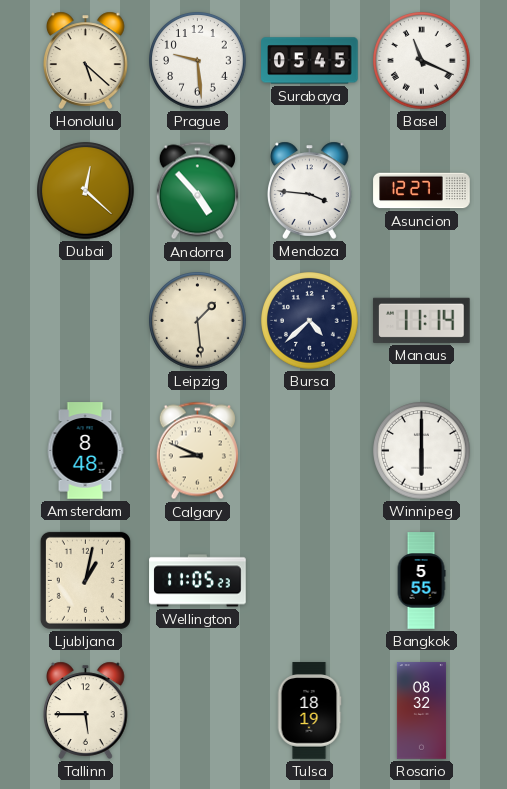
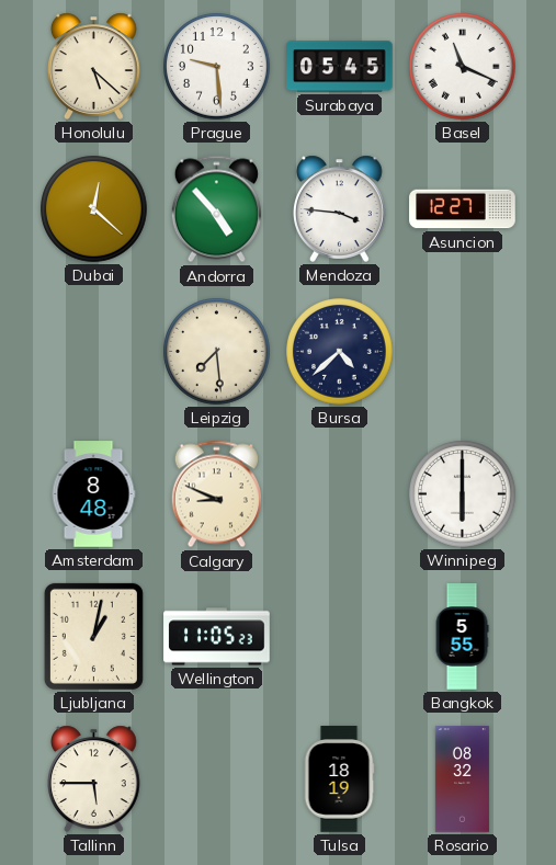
Leipzig: 1:29 -> 7:29
Manaus: 11:14 -> none
